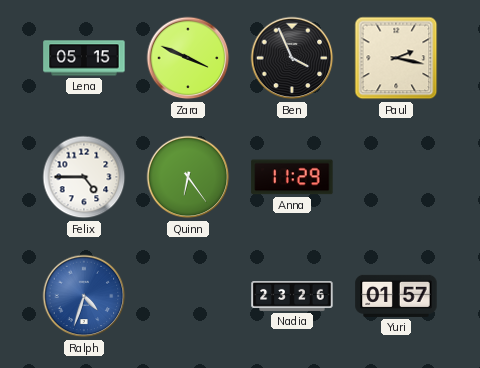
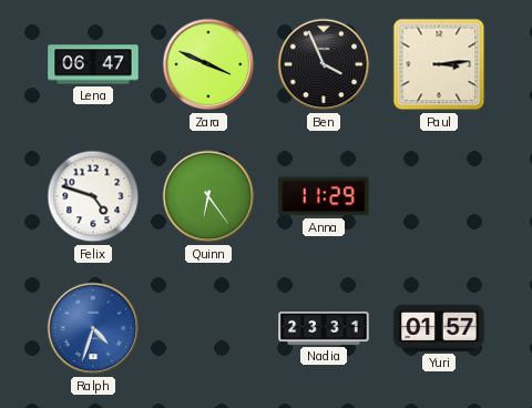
Lena: 05:15 -> 06:47
Paul: 2:17 -> 3:14
Felix: 4:45 -> 4:48
Nadia: 23:26 -> 23:31
